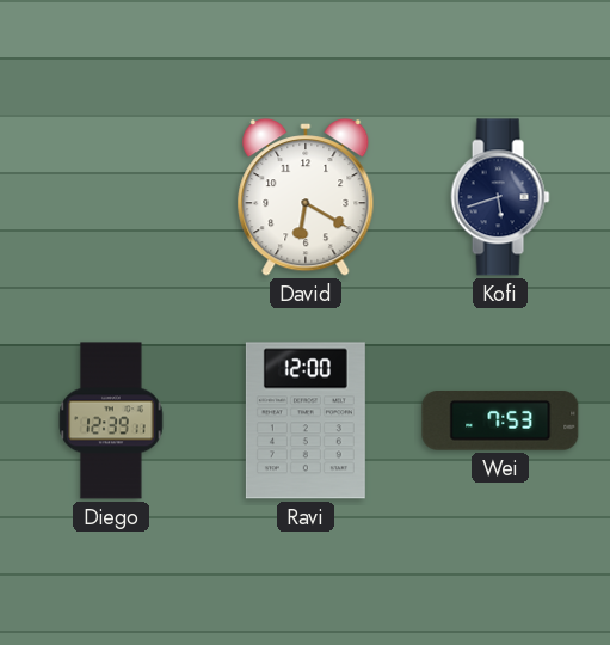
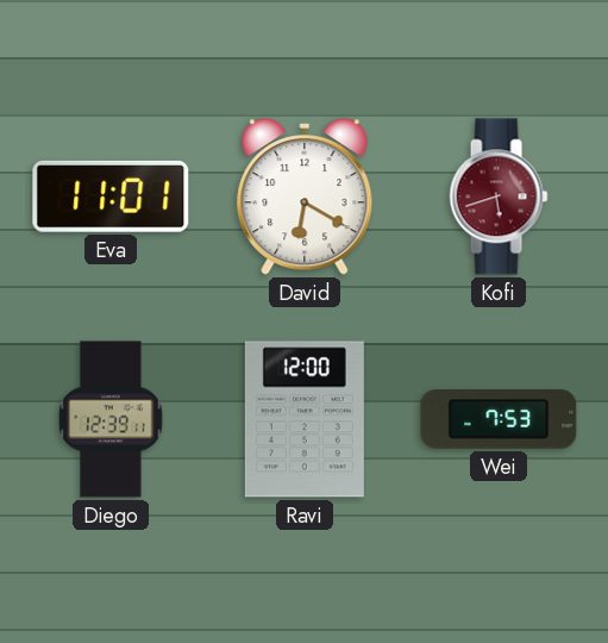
Eva: none -> 11:01
Kofi dial: navy -> burgundy
